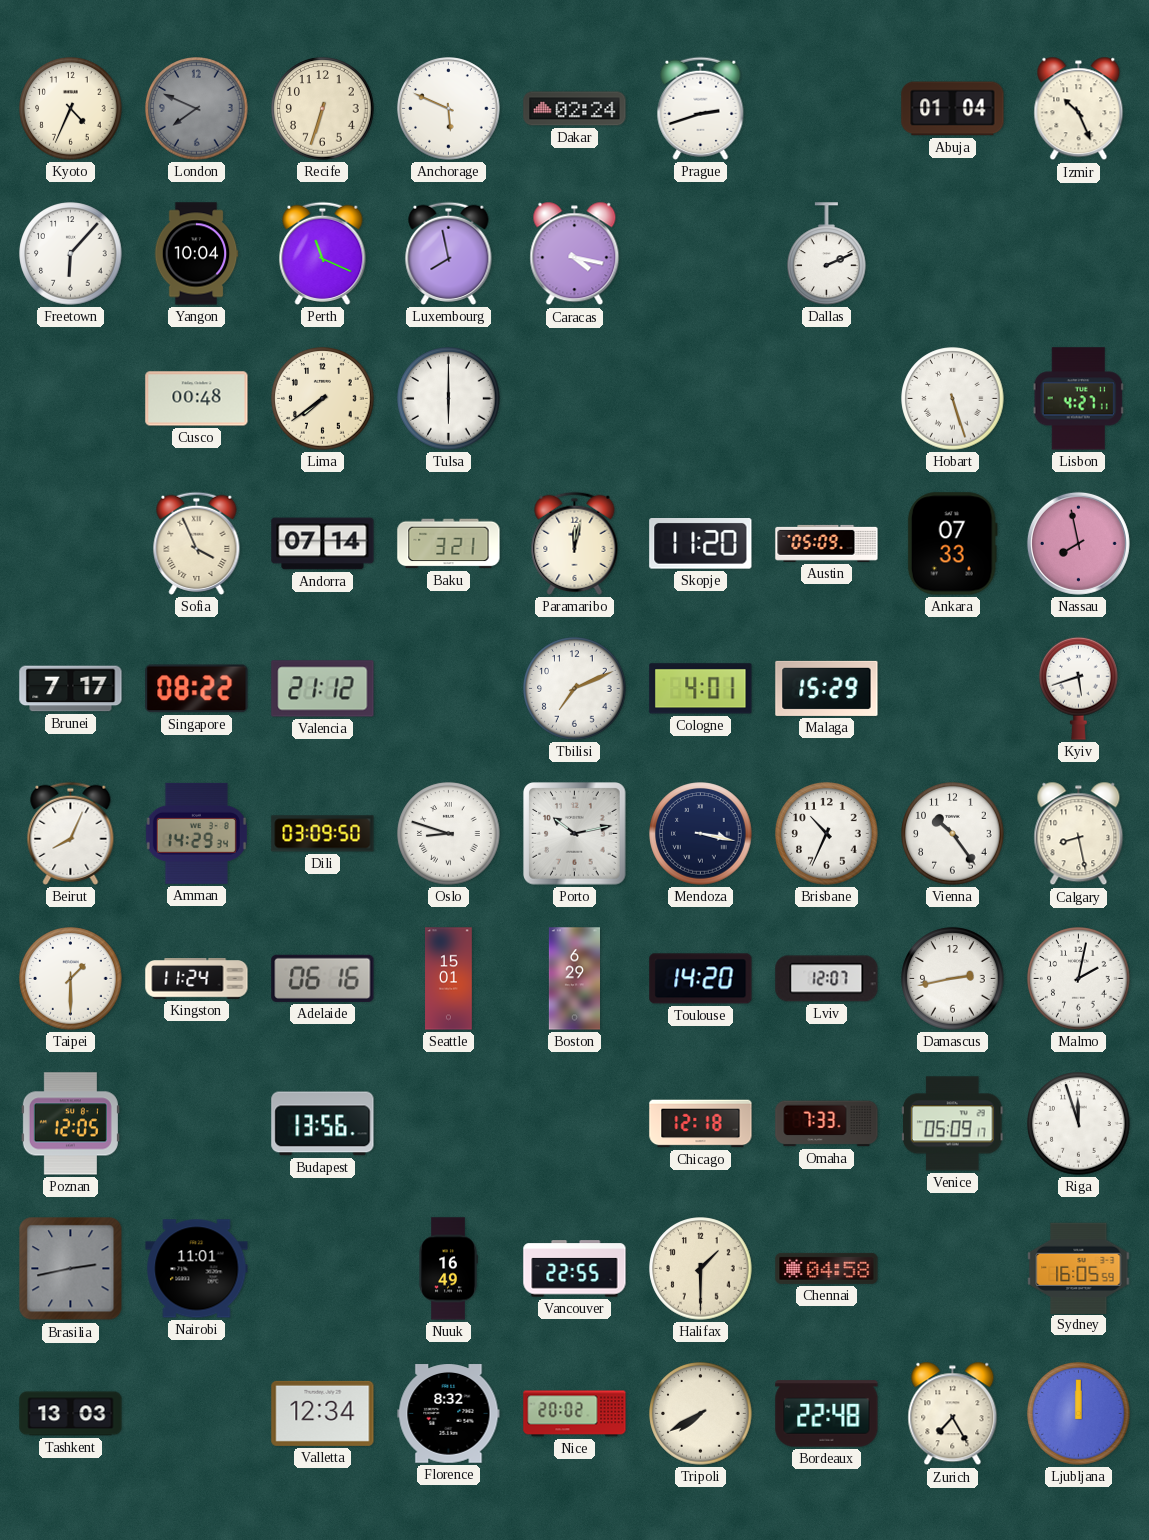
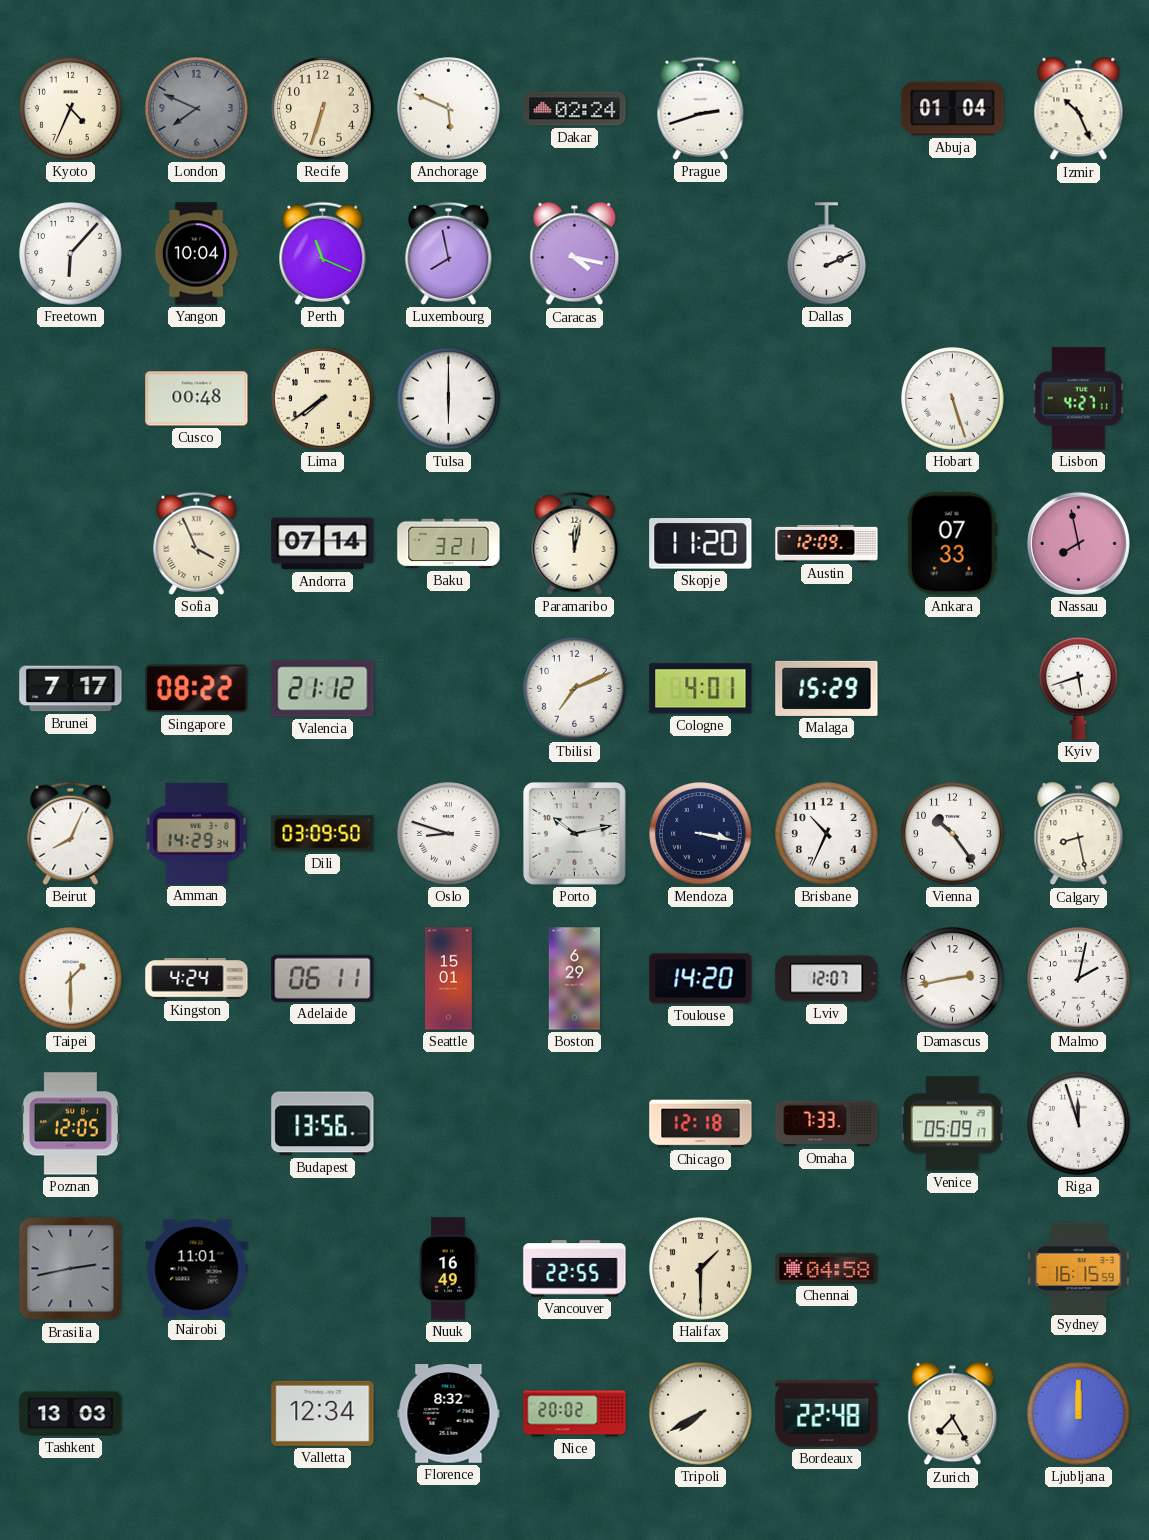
Austin: 05:09 -> 12:09
Kingston: 11:24 -> 4:24
Adelaide: 06:16 -> 06:11
Sydney: 16:05 -> 16:15
